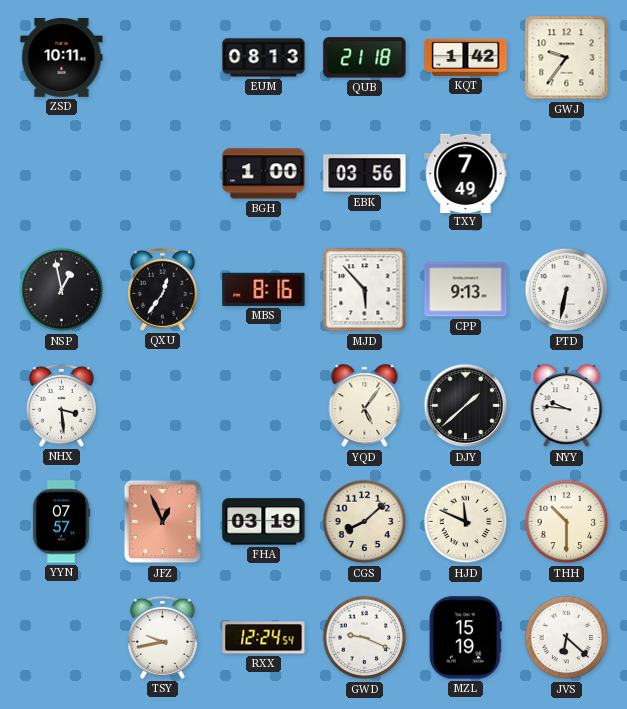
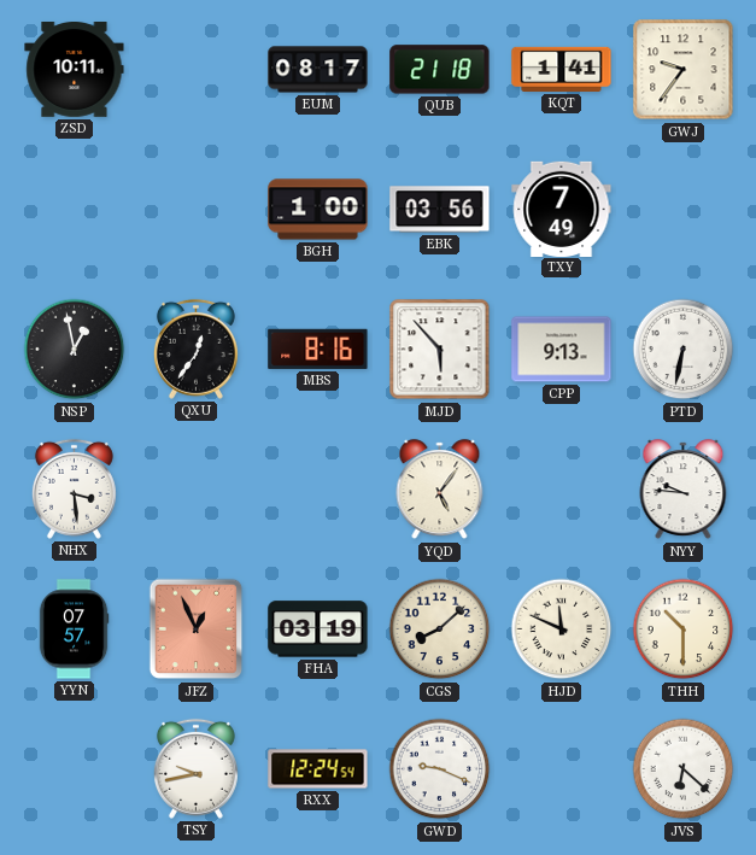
EUM: 08:13 -> 08:17
KQT: 1:42 -> 1:41
DJY: 1:38 -> none
MZL: 15:19 -> none
